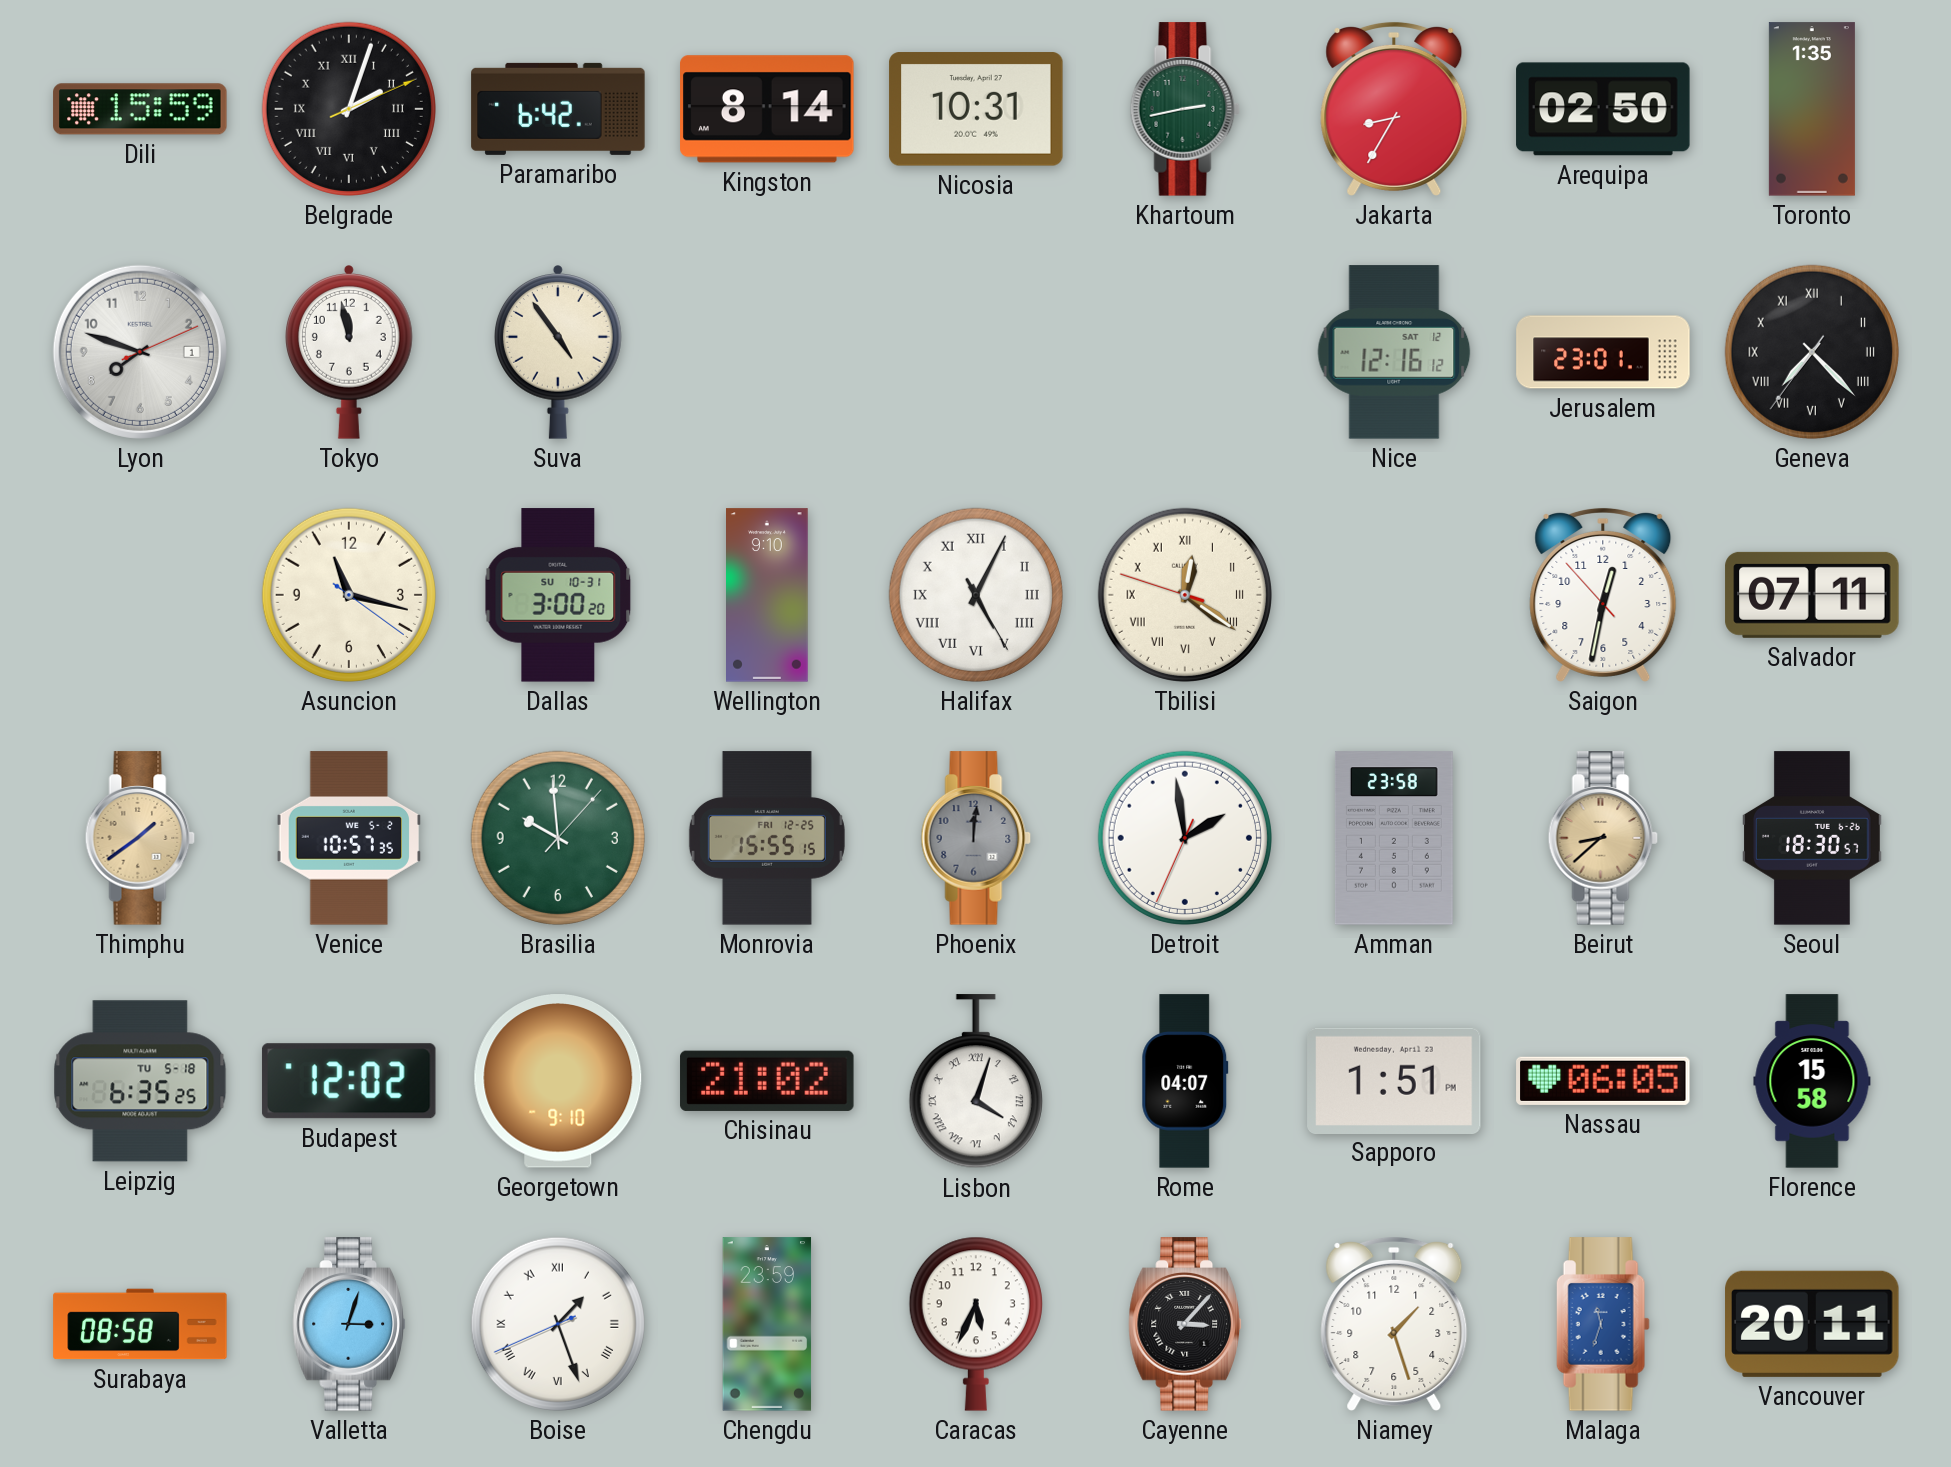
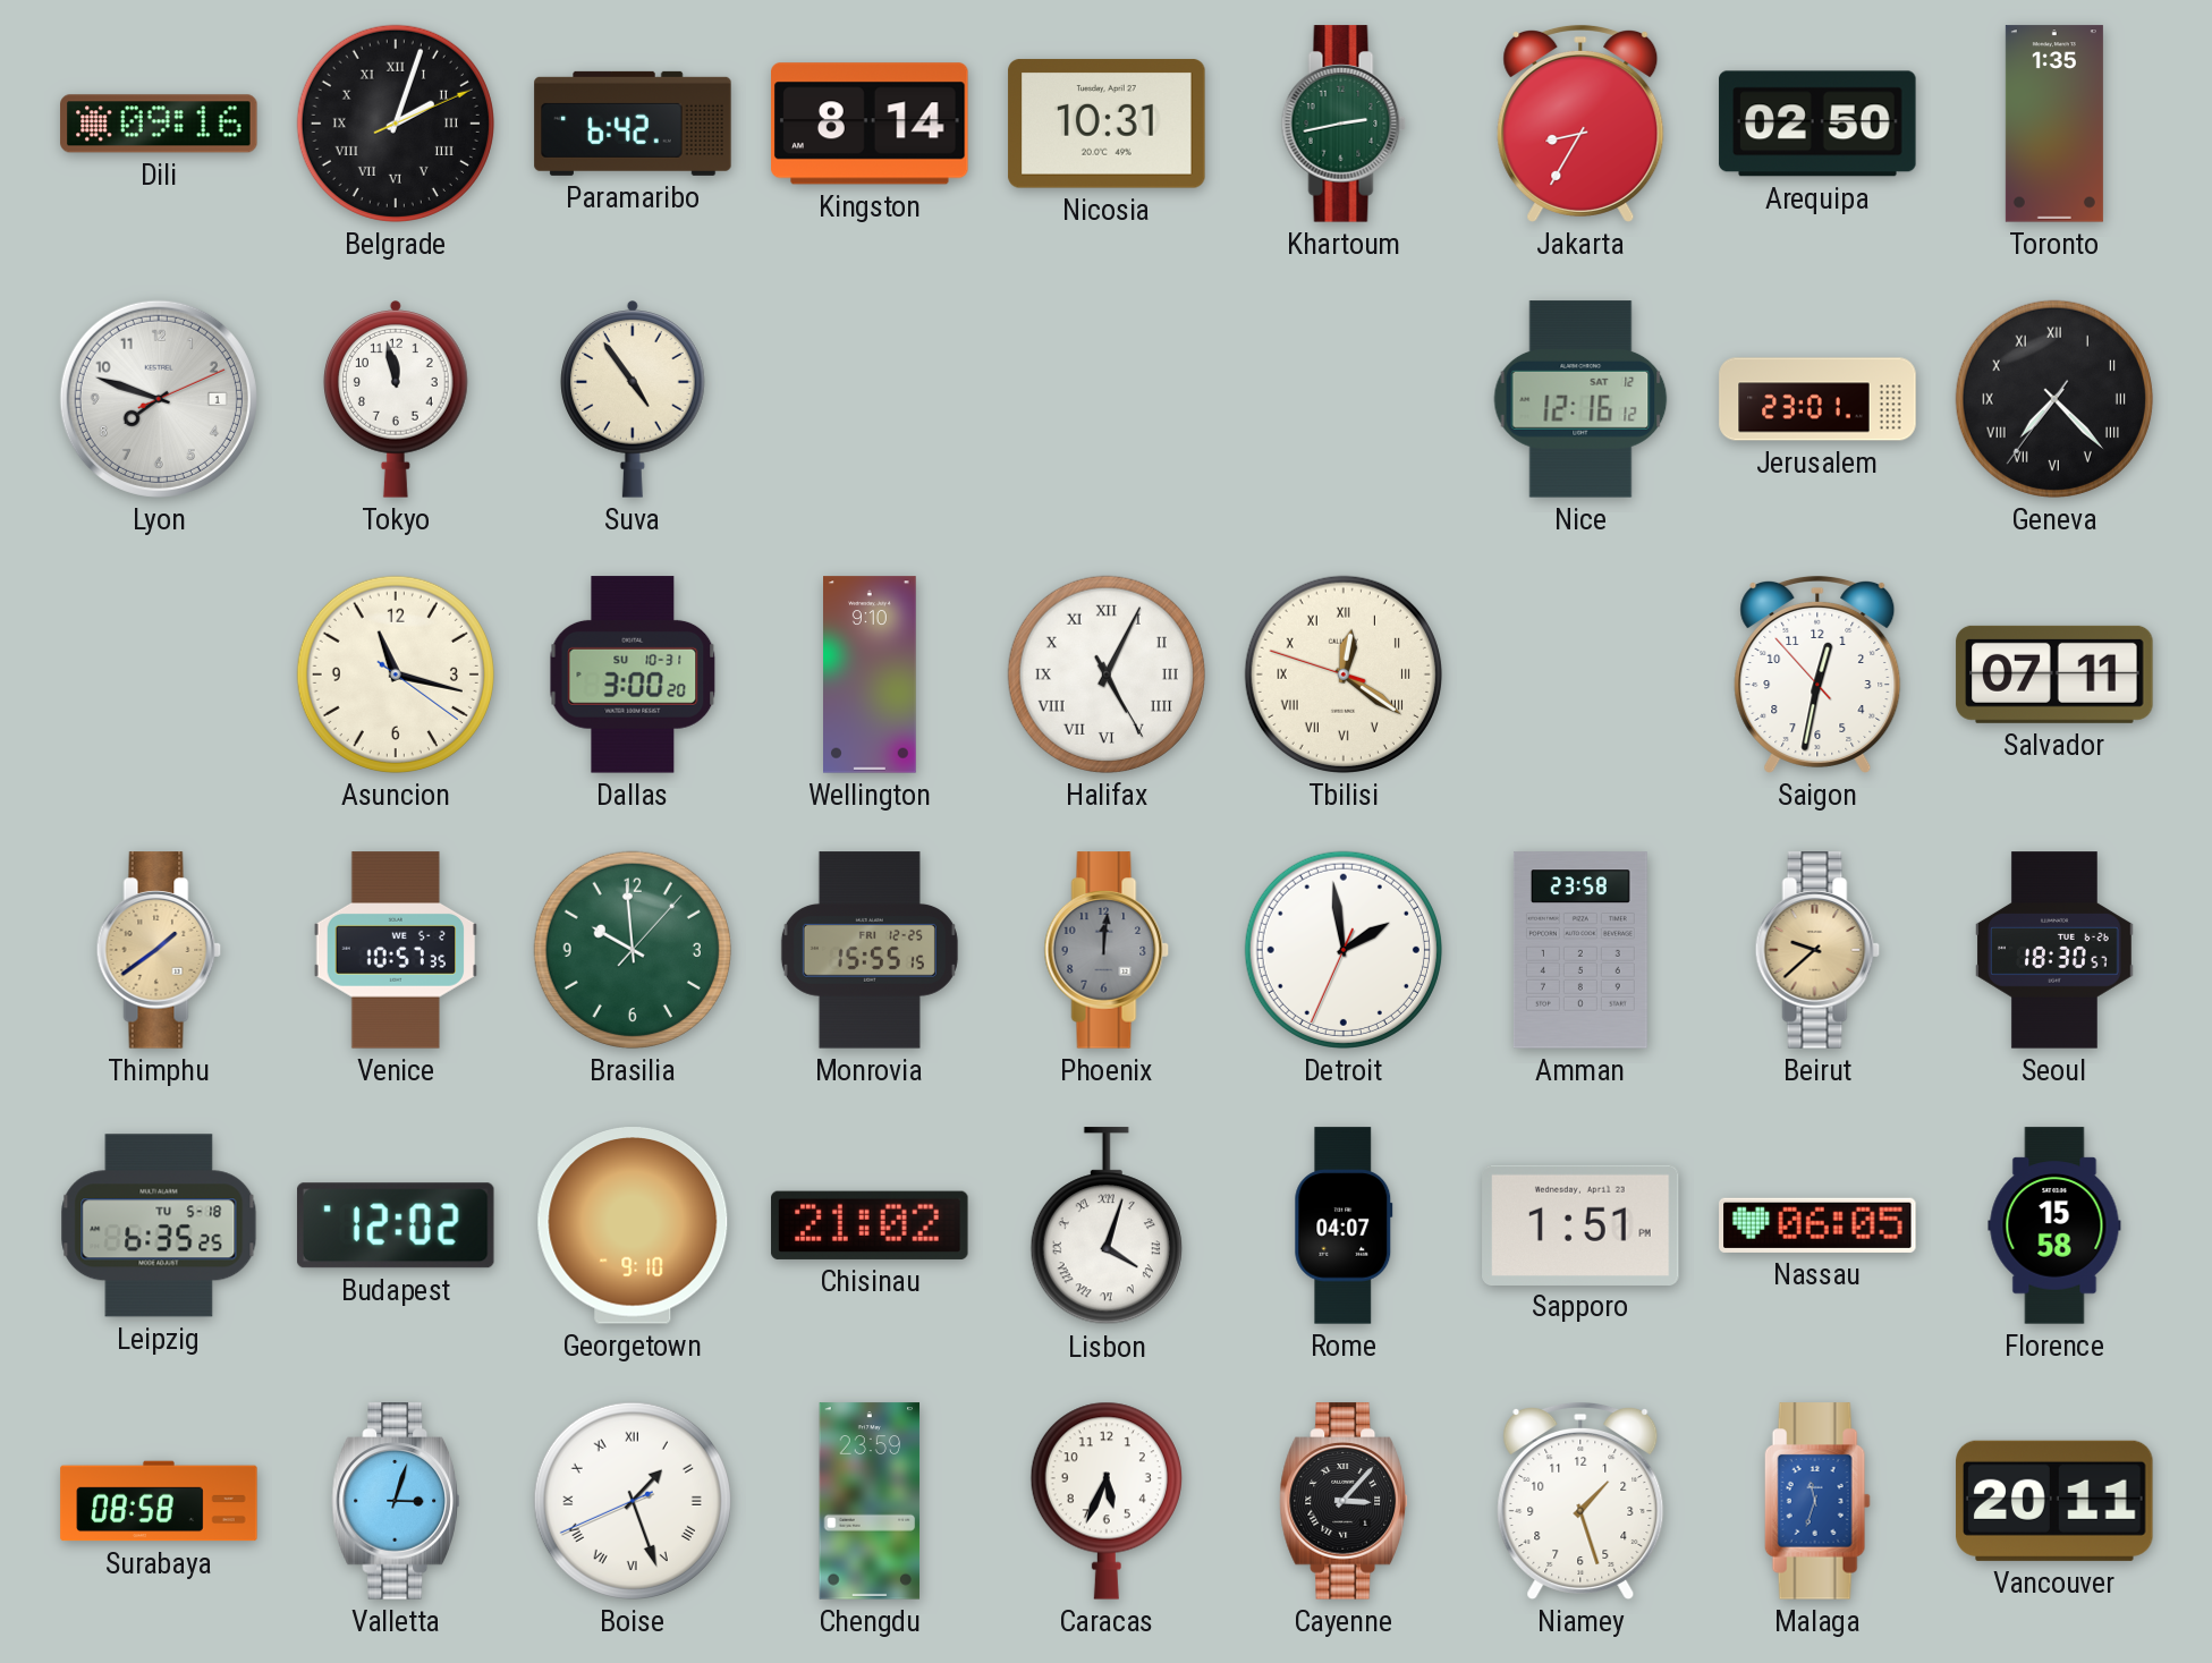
Dili: 15:59 -> 09:16
Beirut: 8:38 -> 9:38
